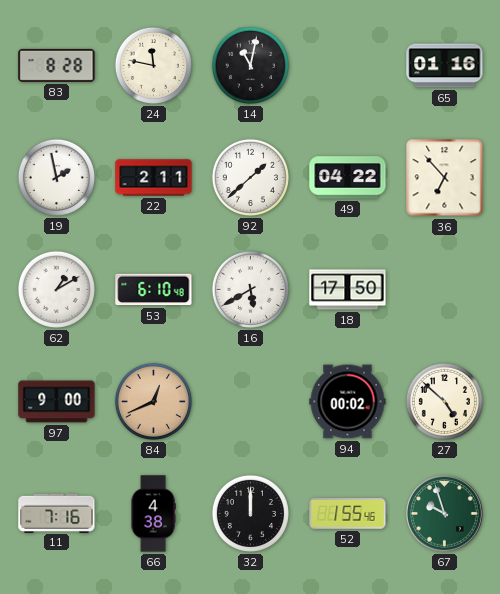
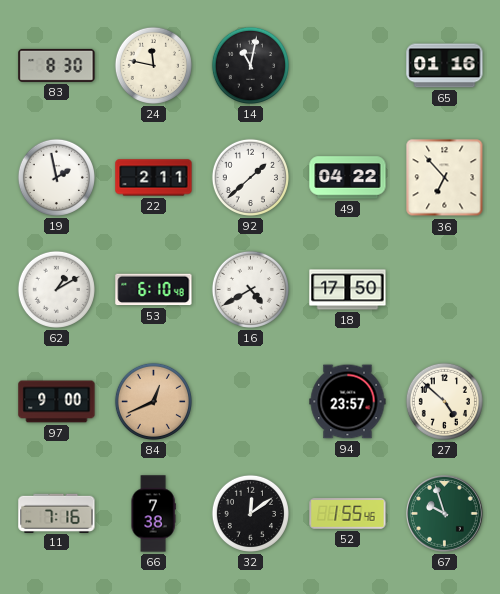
83: 8:28 -> 8:30
16: 5:40 -> 4:40
94: 00:02 -> 23:57
66: 4:38 -> 7:38
32: 12:00 -> 12:09
